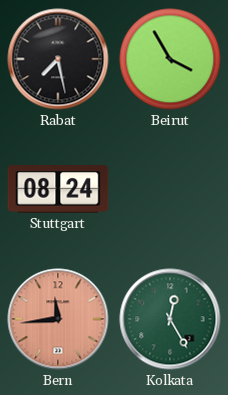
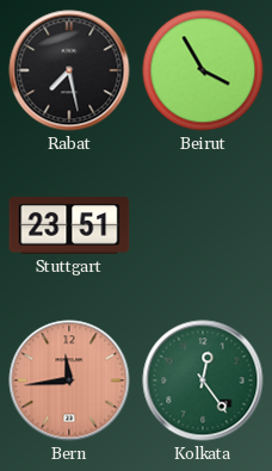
Stuttgart: 08:24 -> 23:51
Kolkata: 12:25 -> 12:24
